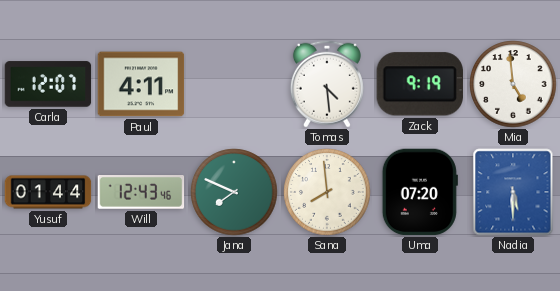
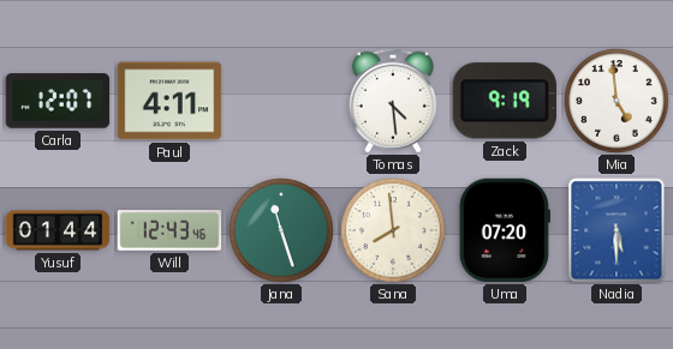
Jana: 7:49 -> 11:27
